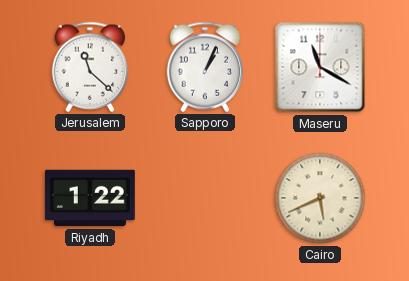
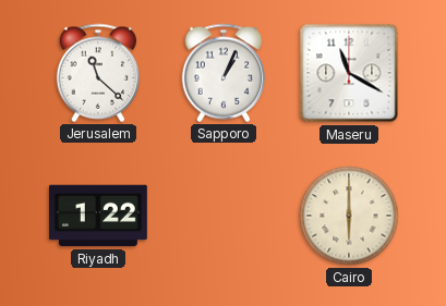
Cairo: 5:41 -> 6:00
